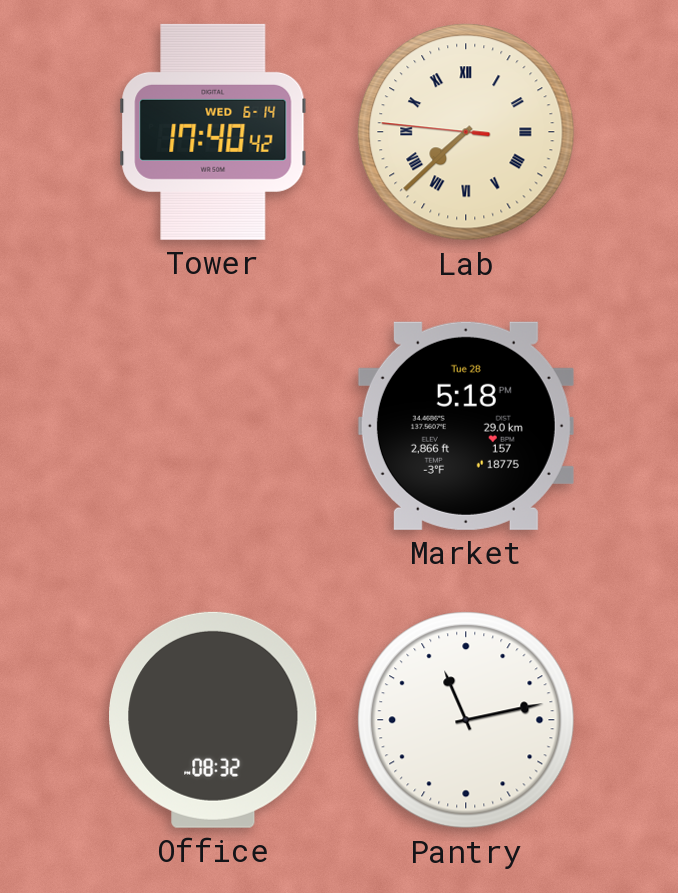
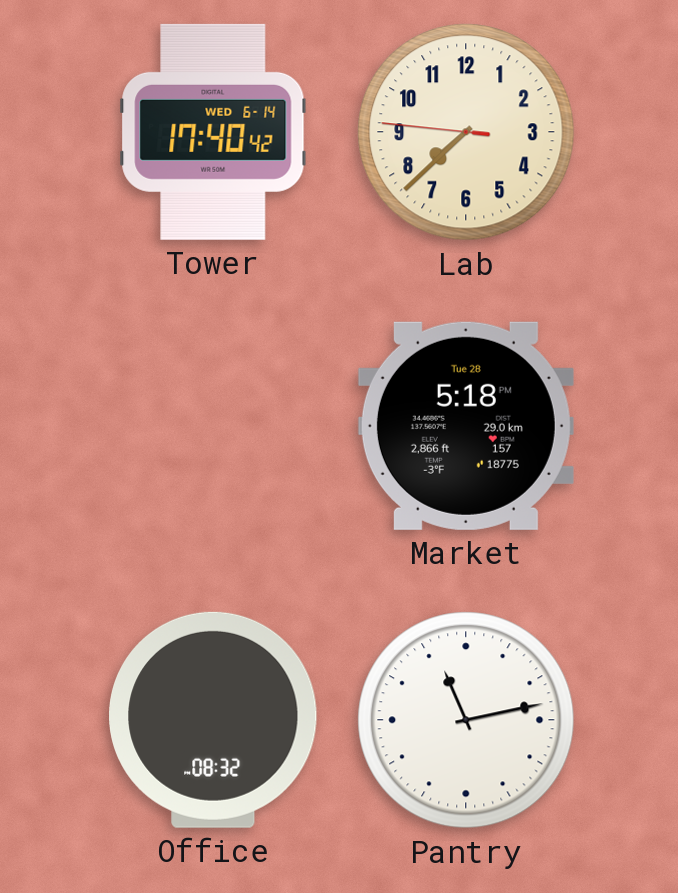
Lab numerals: Roman -> Arabic
